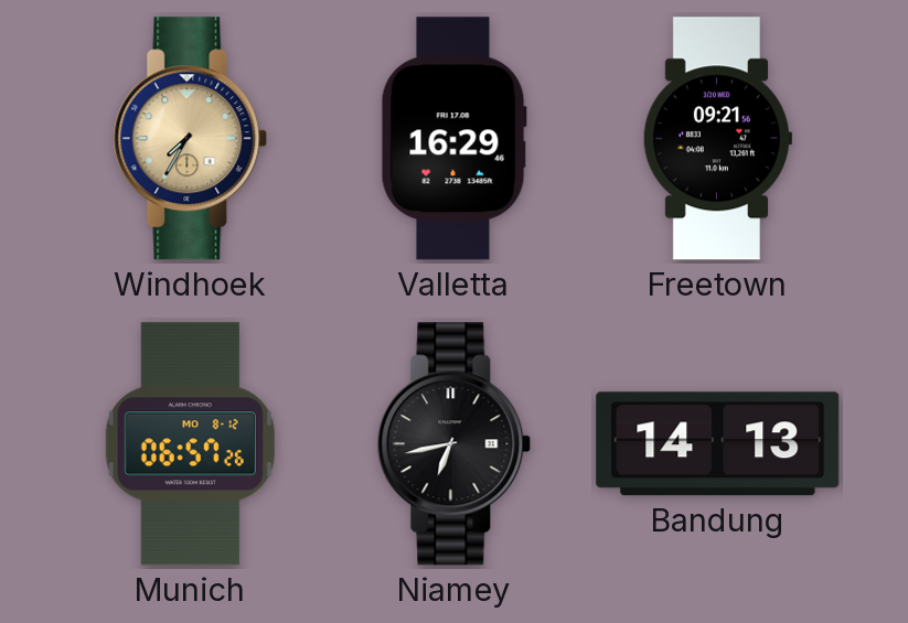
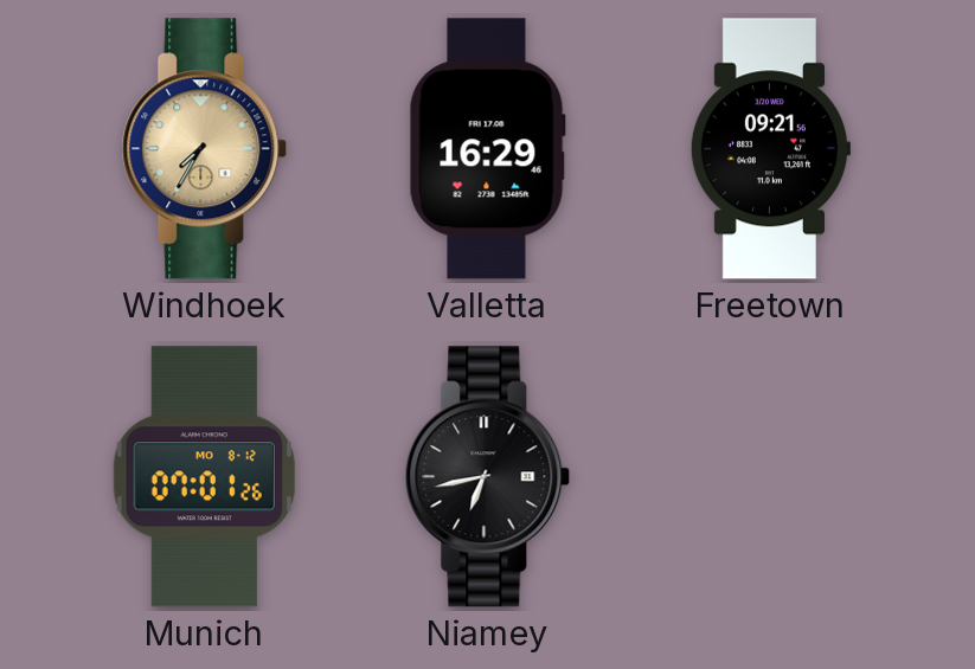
Munich: 06:57 -> 07:01
Bandung: 14:13 -> none
